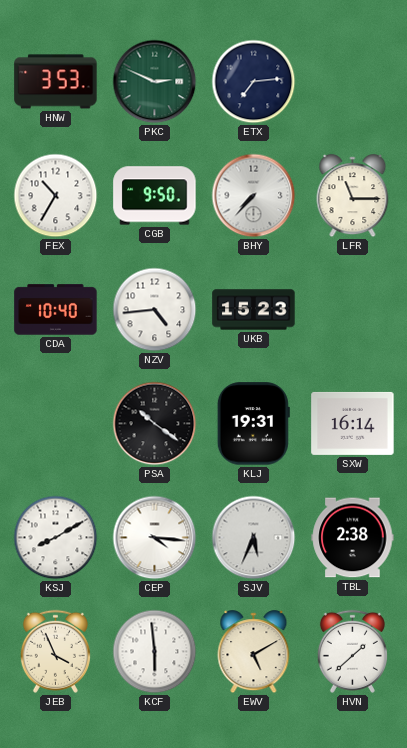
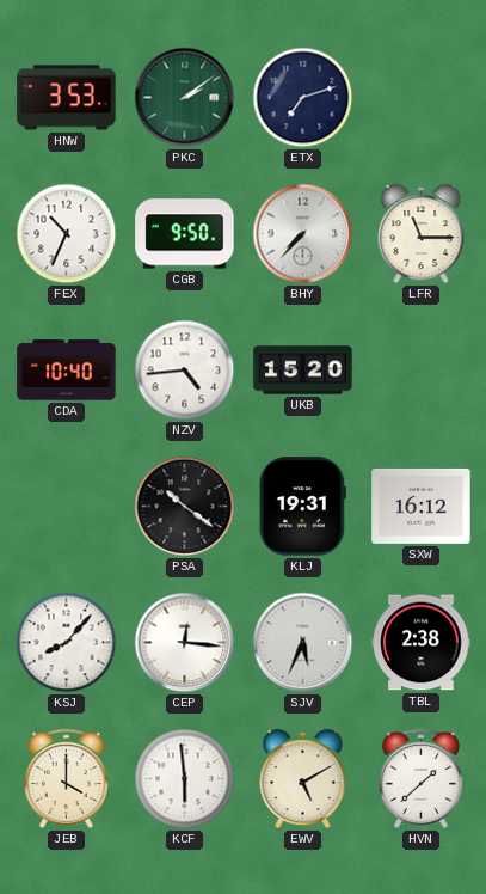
PKC: 2:49 -> 2:09
ETX: 7:14 -> 7:12
FEX: 10:35 -> 10:34
UKB: 15:23 -> 15:20
SXW: 16:14 -> 16:12
KSJ: 8:10 -> 8:07
CEP: 4:16 -> 12:16
JEB: 3:56 -> 4:00
